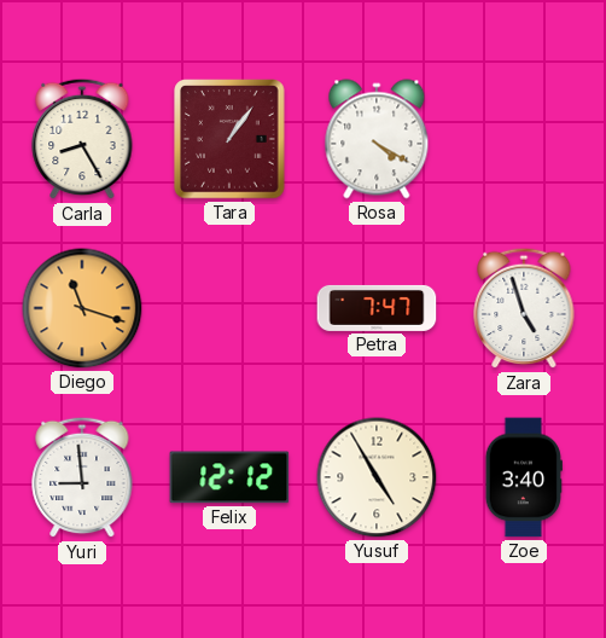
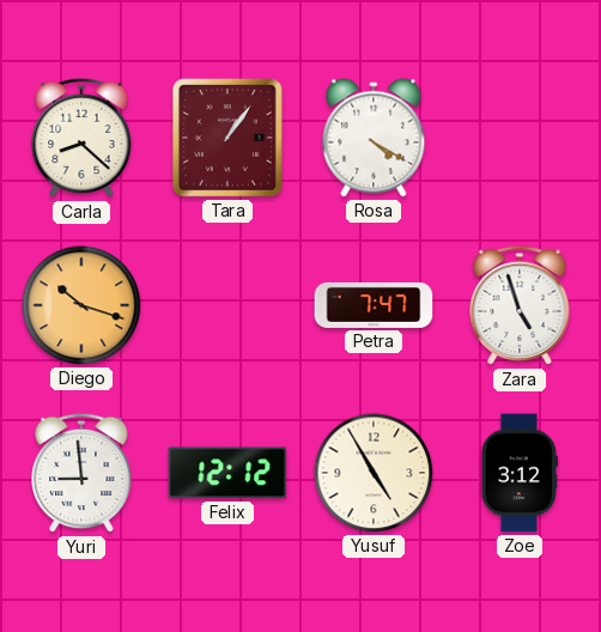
Carla: 8:25 -> 8:22
Diego: 11:18 -> 10:18
Zoe: 3:40 -> 3:12
